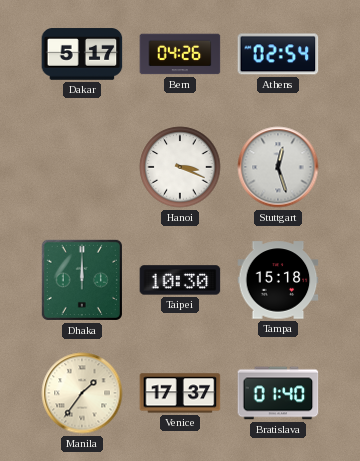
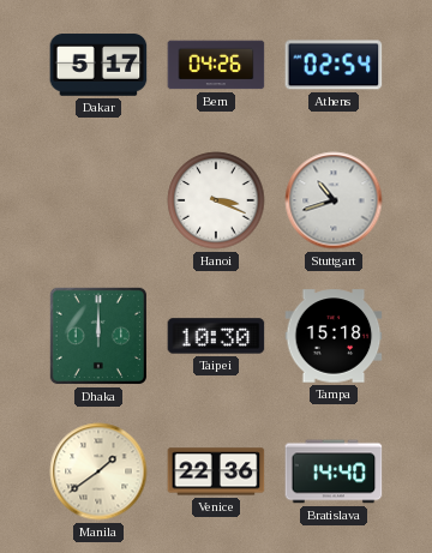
Stuttgart: 12:27 -> 10:42
Manila: 1:36 -> 1:39
Venice: 17:37 -> 22:36
Bratislava: 01:40 -> 14:40
